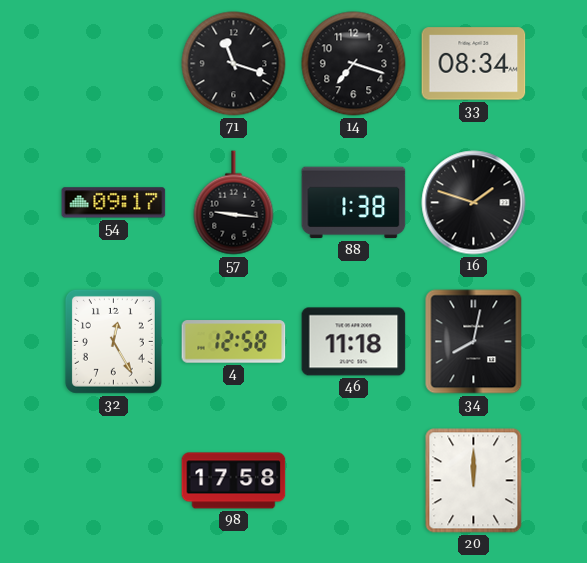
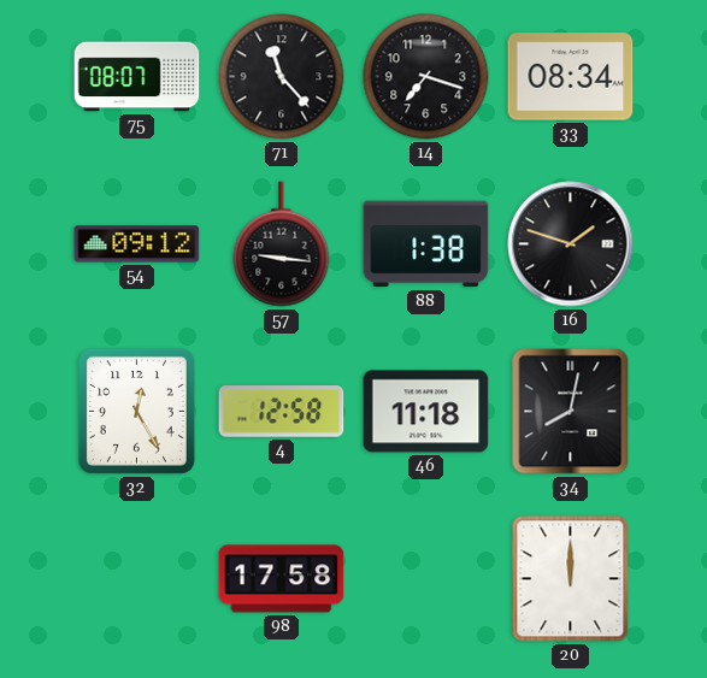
75: none -> 08:07
71: 11:18 -> 11:23
54: 09:17 -> 09:12
